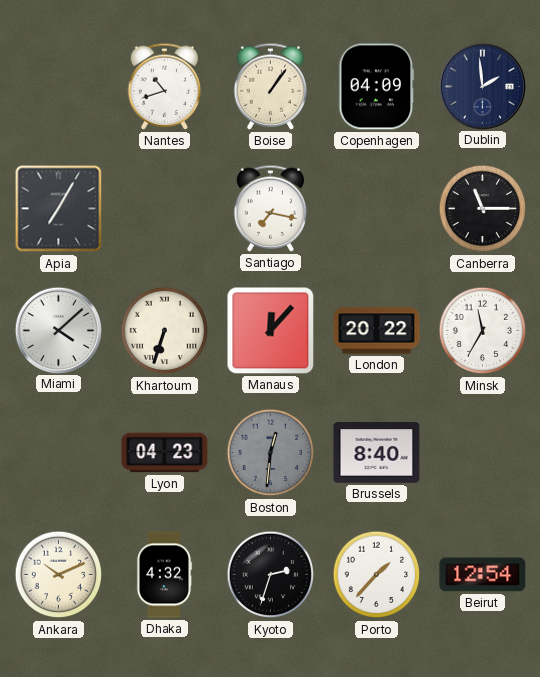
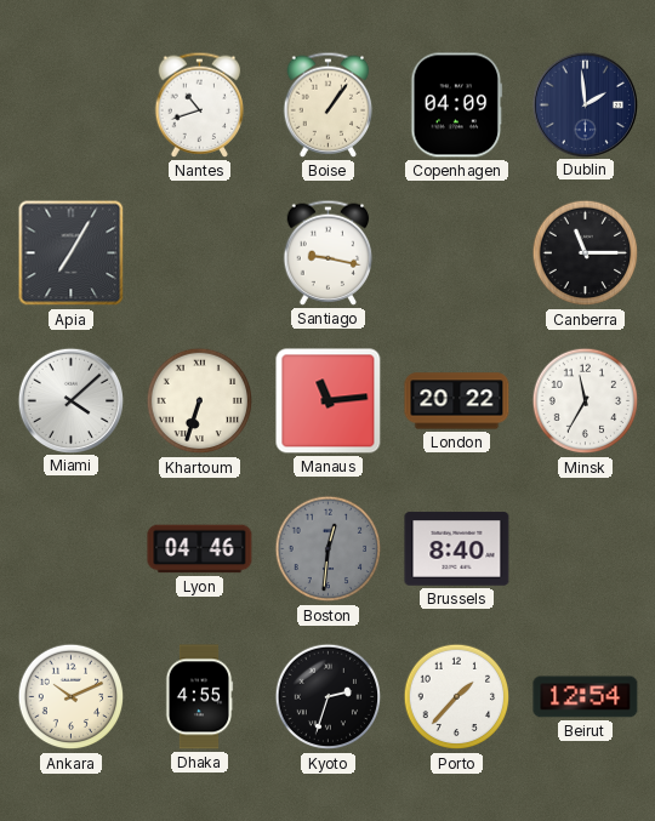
Santiago: 7:17 -> 9:17
Manaus: 12:07 -> 11:14
Lyon: 04:23 -> 04:46
Dhaka: 4:32 -> 4:55
